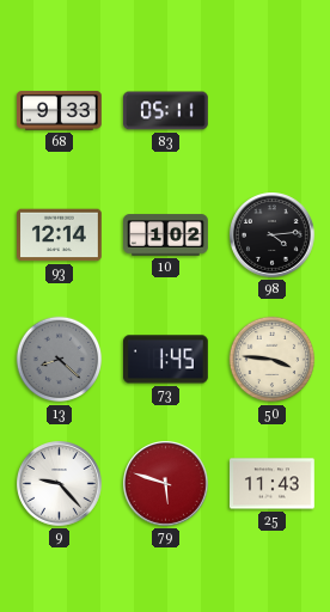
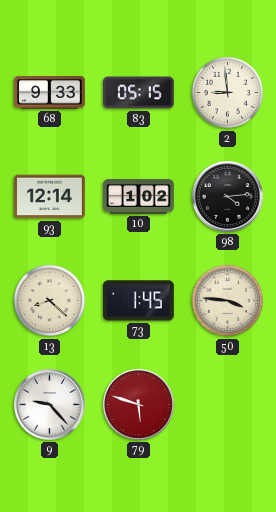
83: 05:11 -> 05:15
2: none -> 8:59
13 dial: grey -> cream
25: 11:43 -> none
